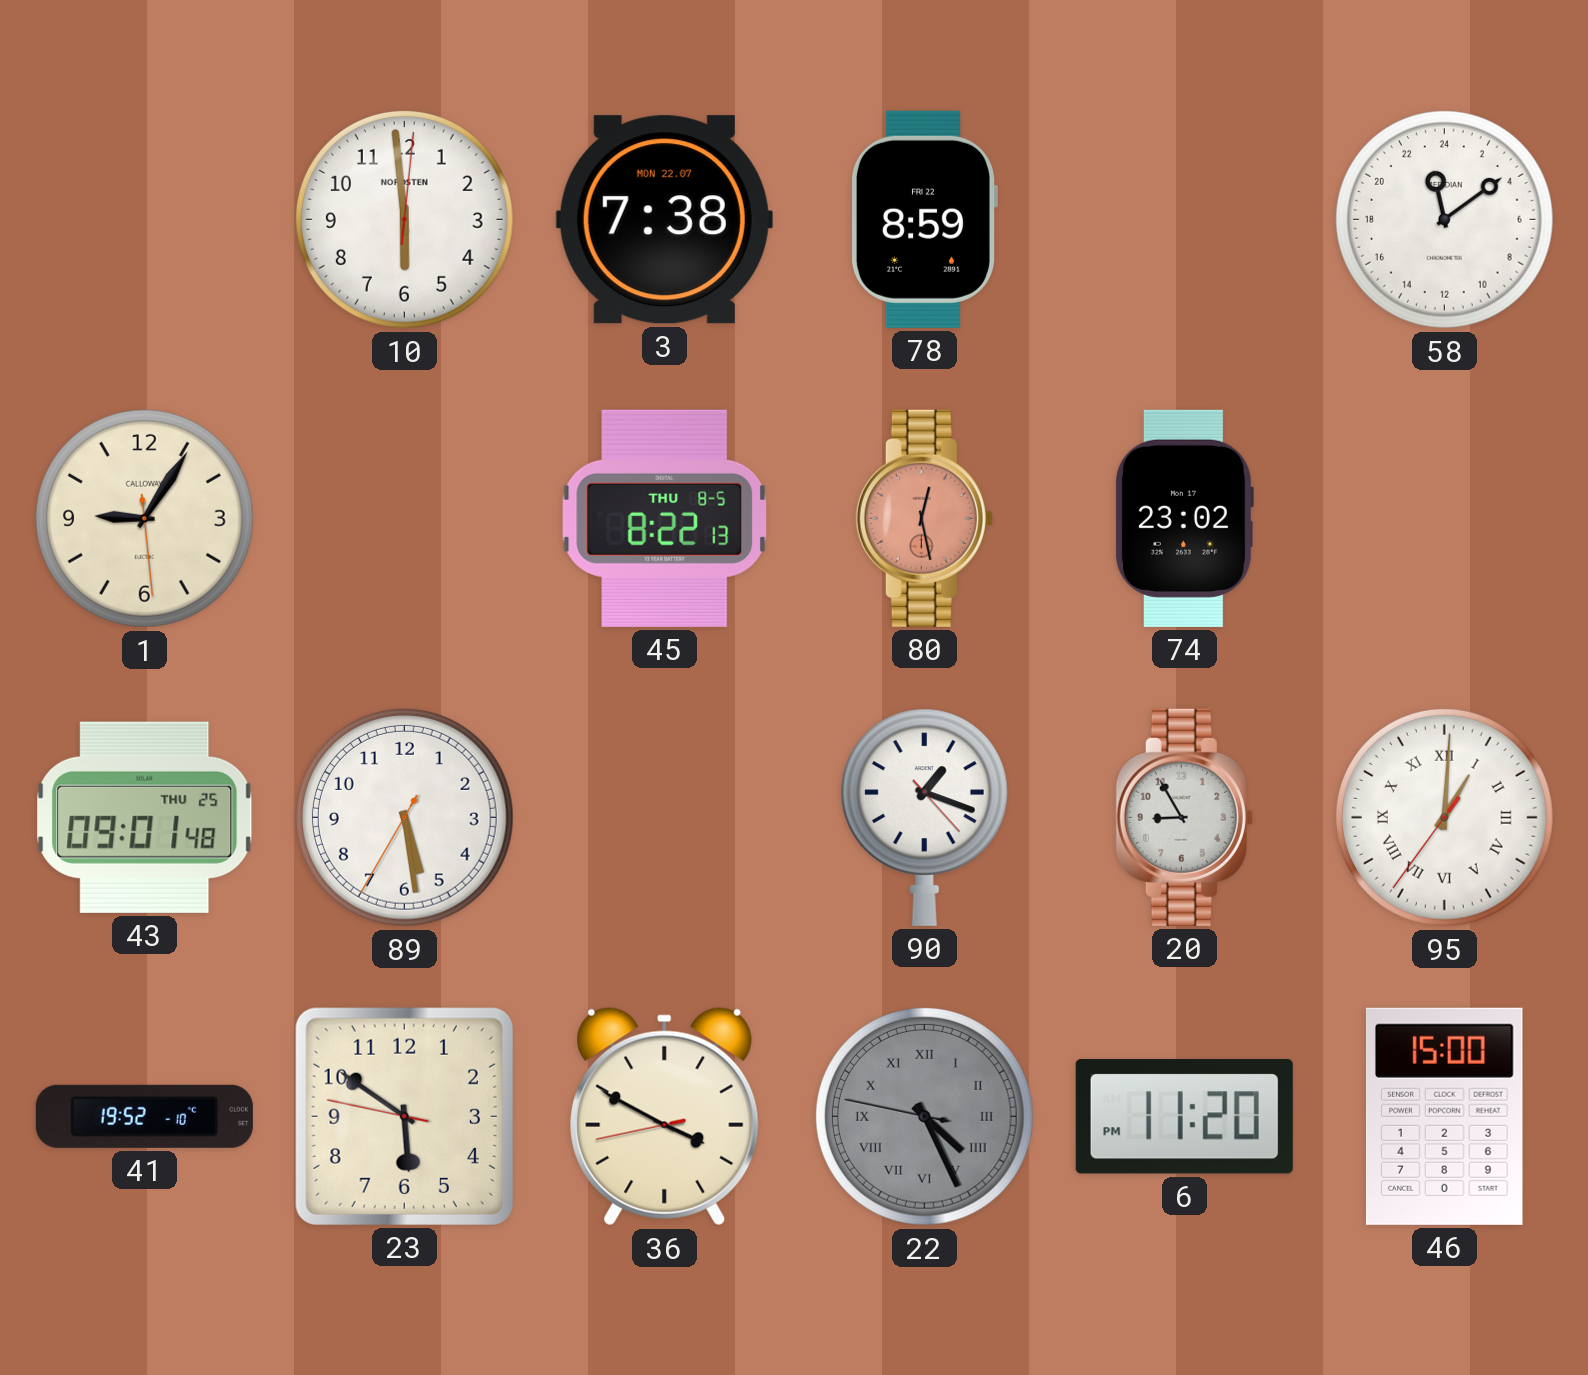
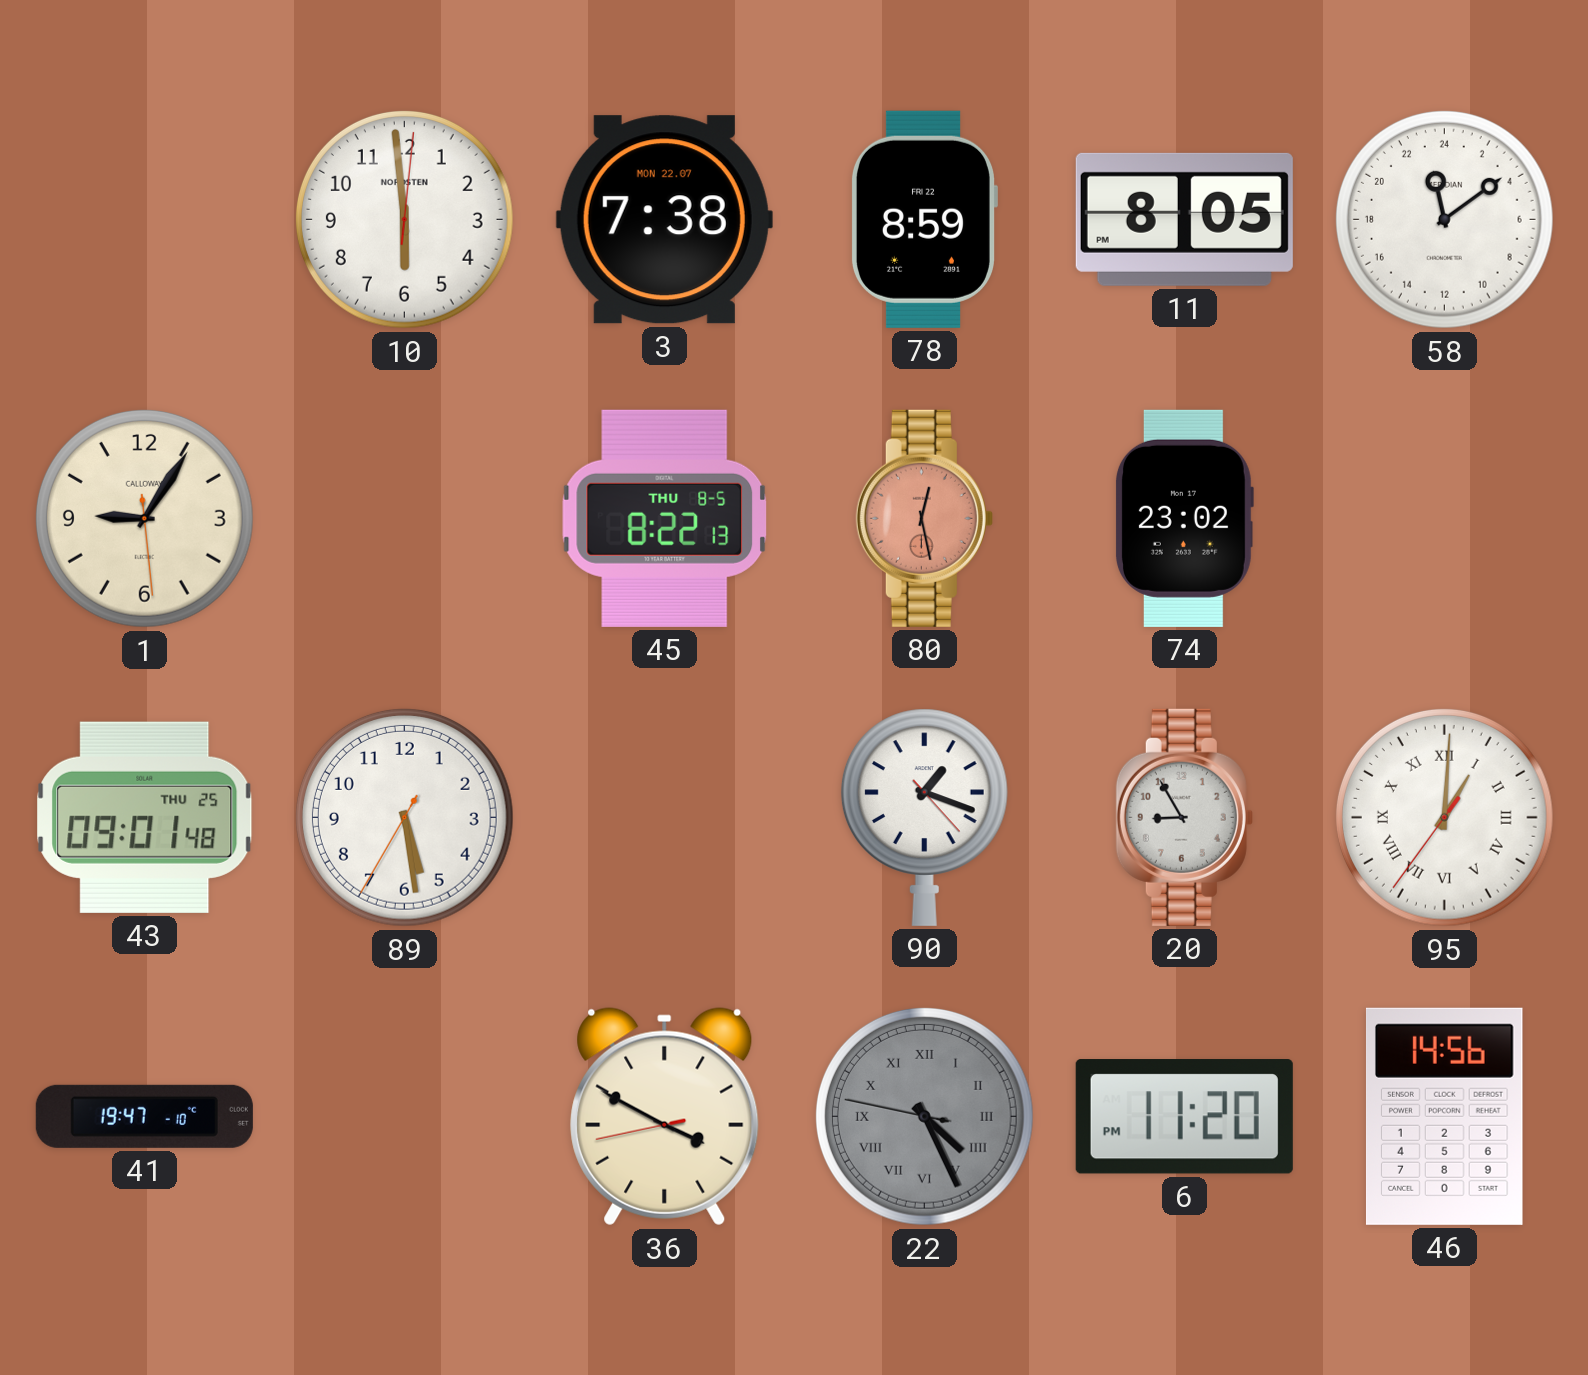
11: none -> 8:05
41: 19:52 -> 19:47
23: 5:50 -> none
46: 15:00 -> 14:56
